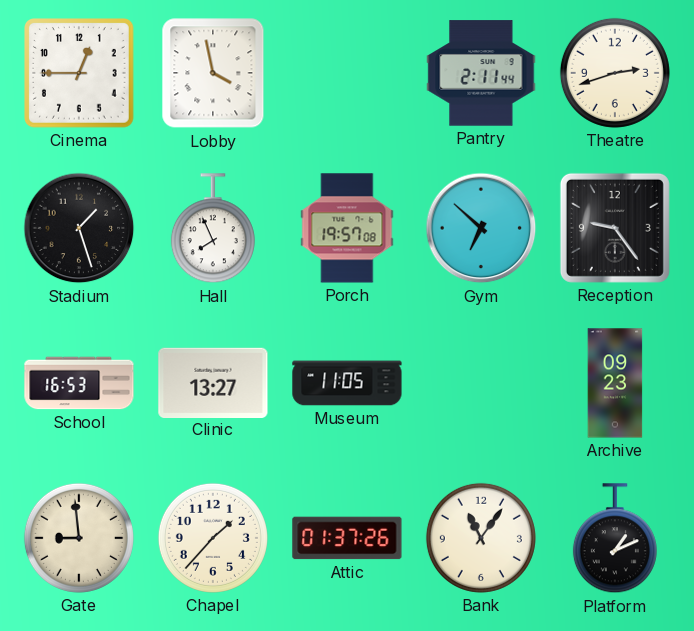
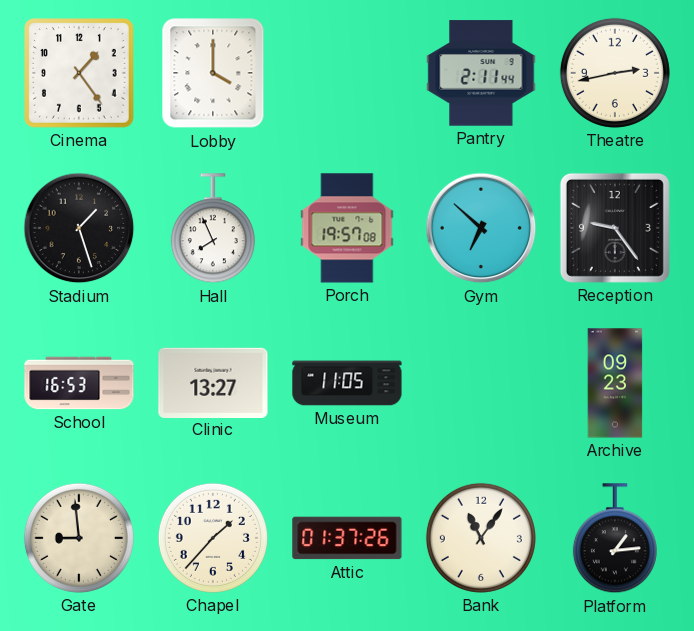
Cinema: 12:45 -> 1:24
Lobby: 3:58 -> 4:00
Theatre: 2:42 -> 2:43
Platform: 1:11 -> 1:14
